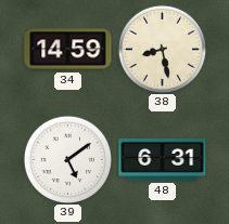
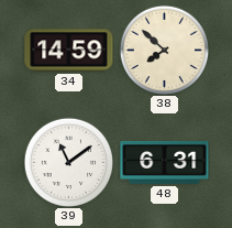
38: 8:28 -> 7:52
39: 5:09 -> 11:09
